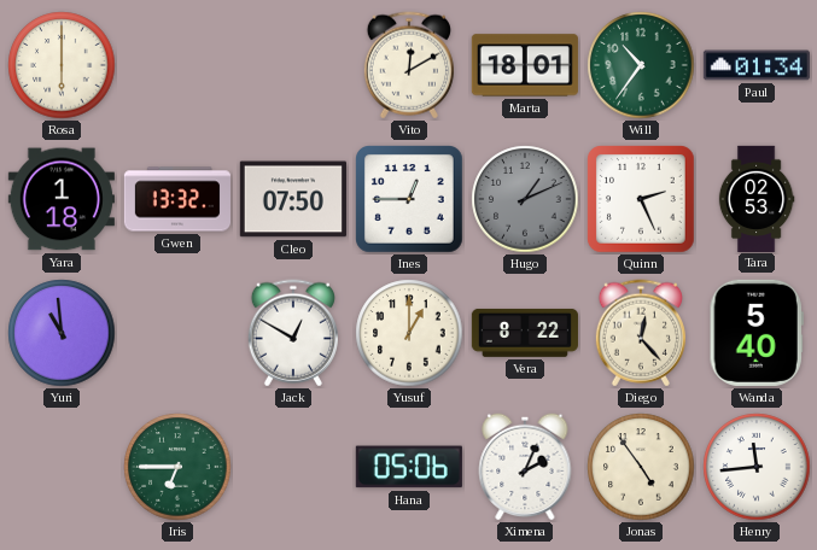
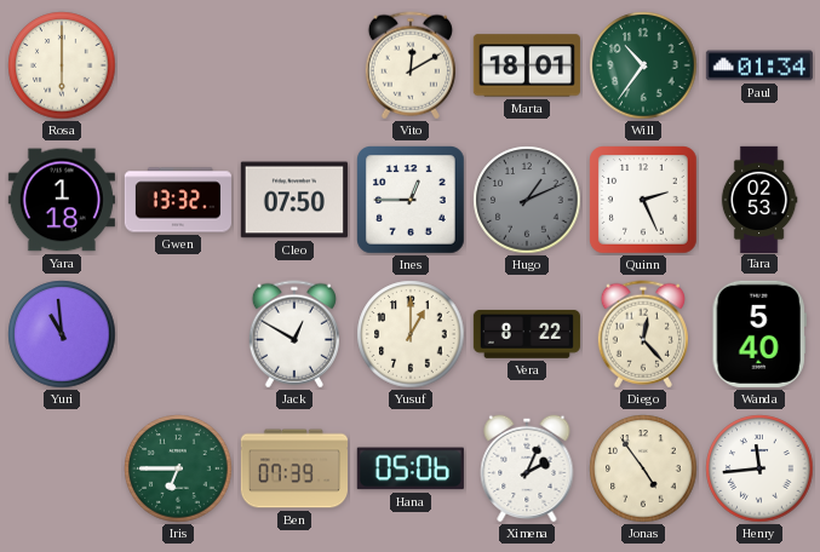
Ben: none -> 07:39
